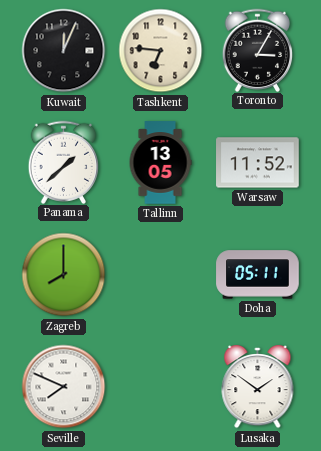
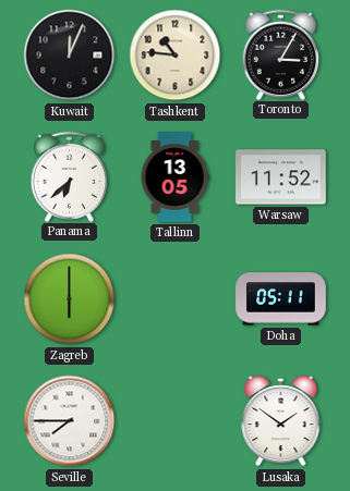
Tashkent: 6:46 -> 10:46
Panama: 1:38 -> 6:38
Zagreb: 8:00 -> 6:00
Seville: 7:49 -> 7:45
